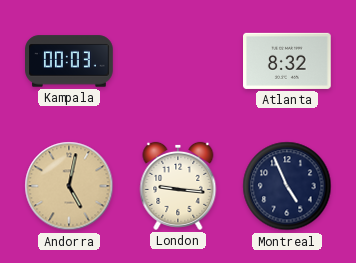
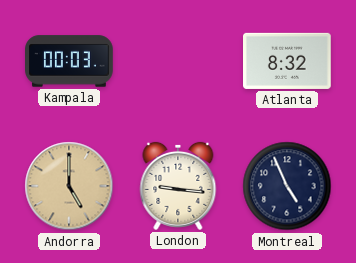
Andorra: 5:02 -> 5:00
